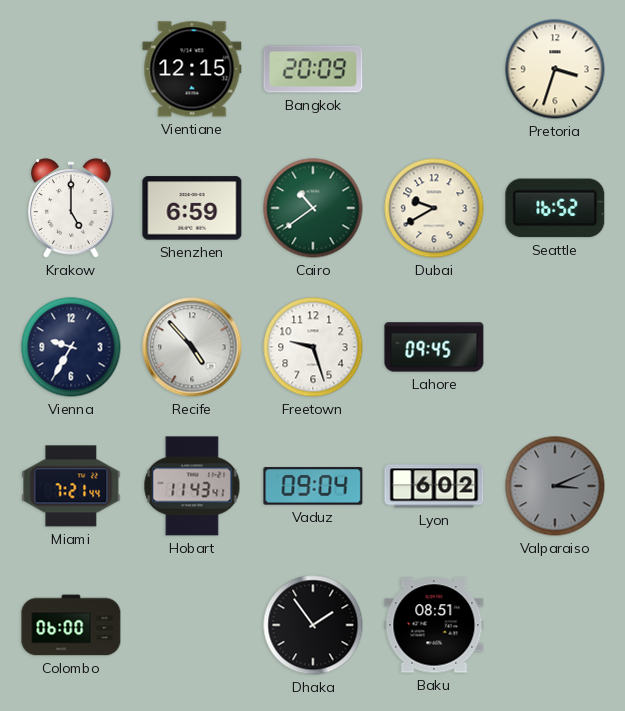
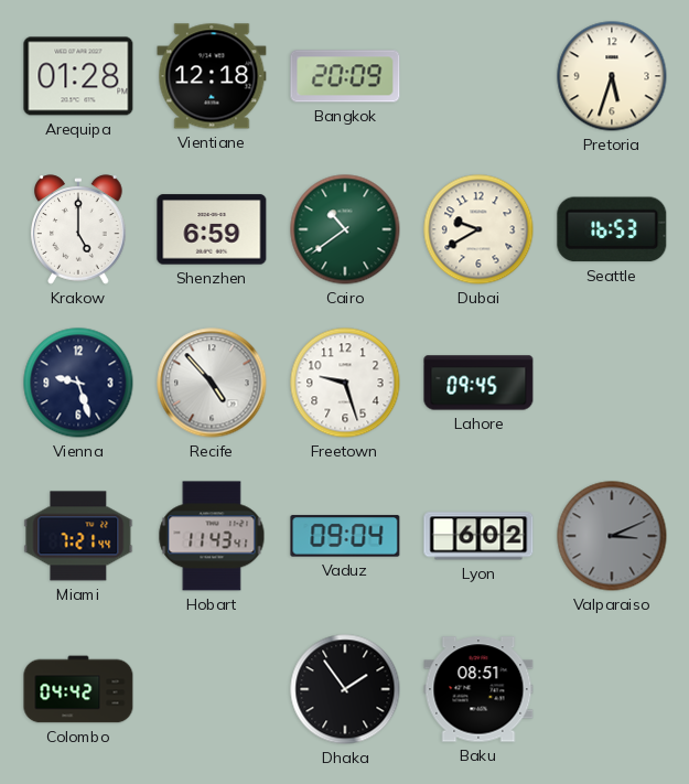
Arequipa: none -> 01:28
Vientiane: 12:15 -> 12:18
Pretoria: 3:33 -> 5:33
Seattle: 16:52 -> 16:53
Vienna: 9:35 -> 9:27
Colombo: 06:00 -> 04:42
